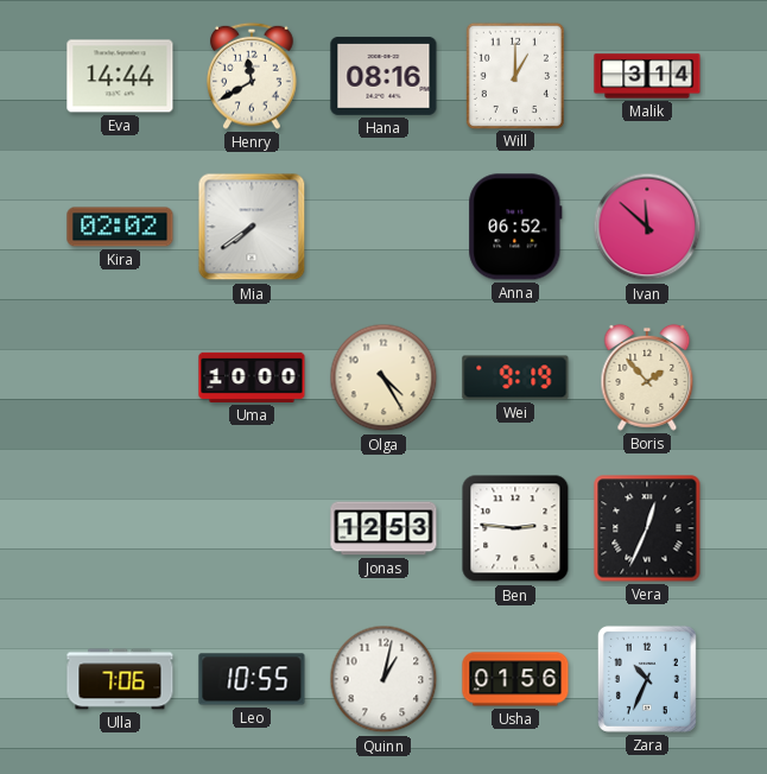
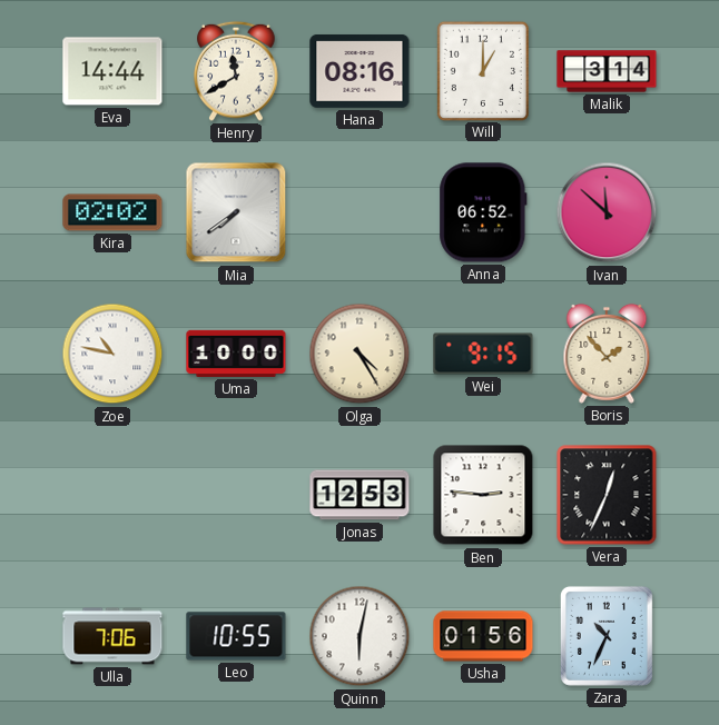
Zoe: none -> 10:47
Wei: 9:19 -> 9:15
Quinn: 1:02 -> 6:02
